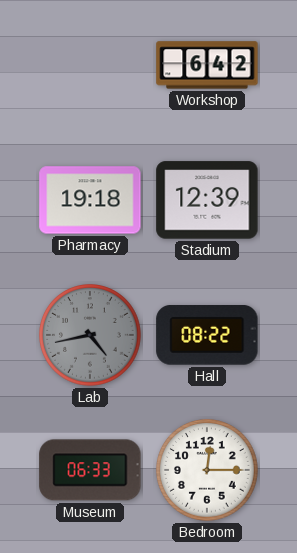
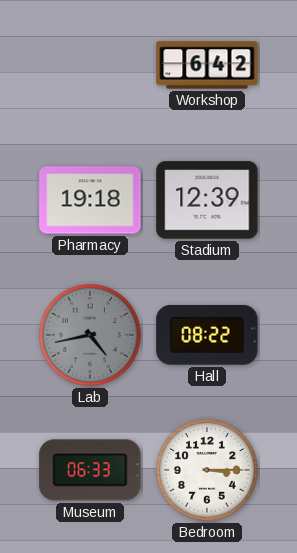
Bedroom: 12:15 -> 3:15
